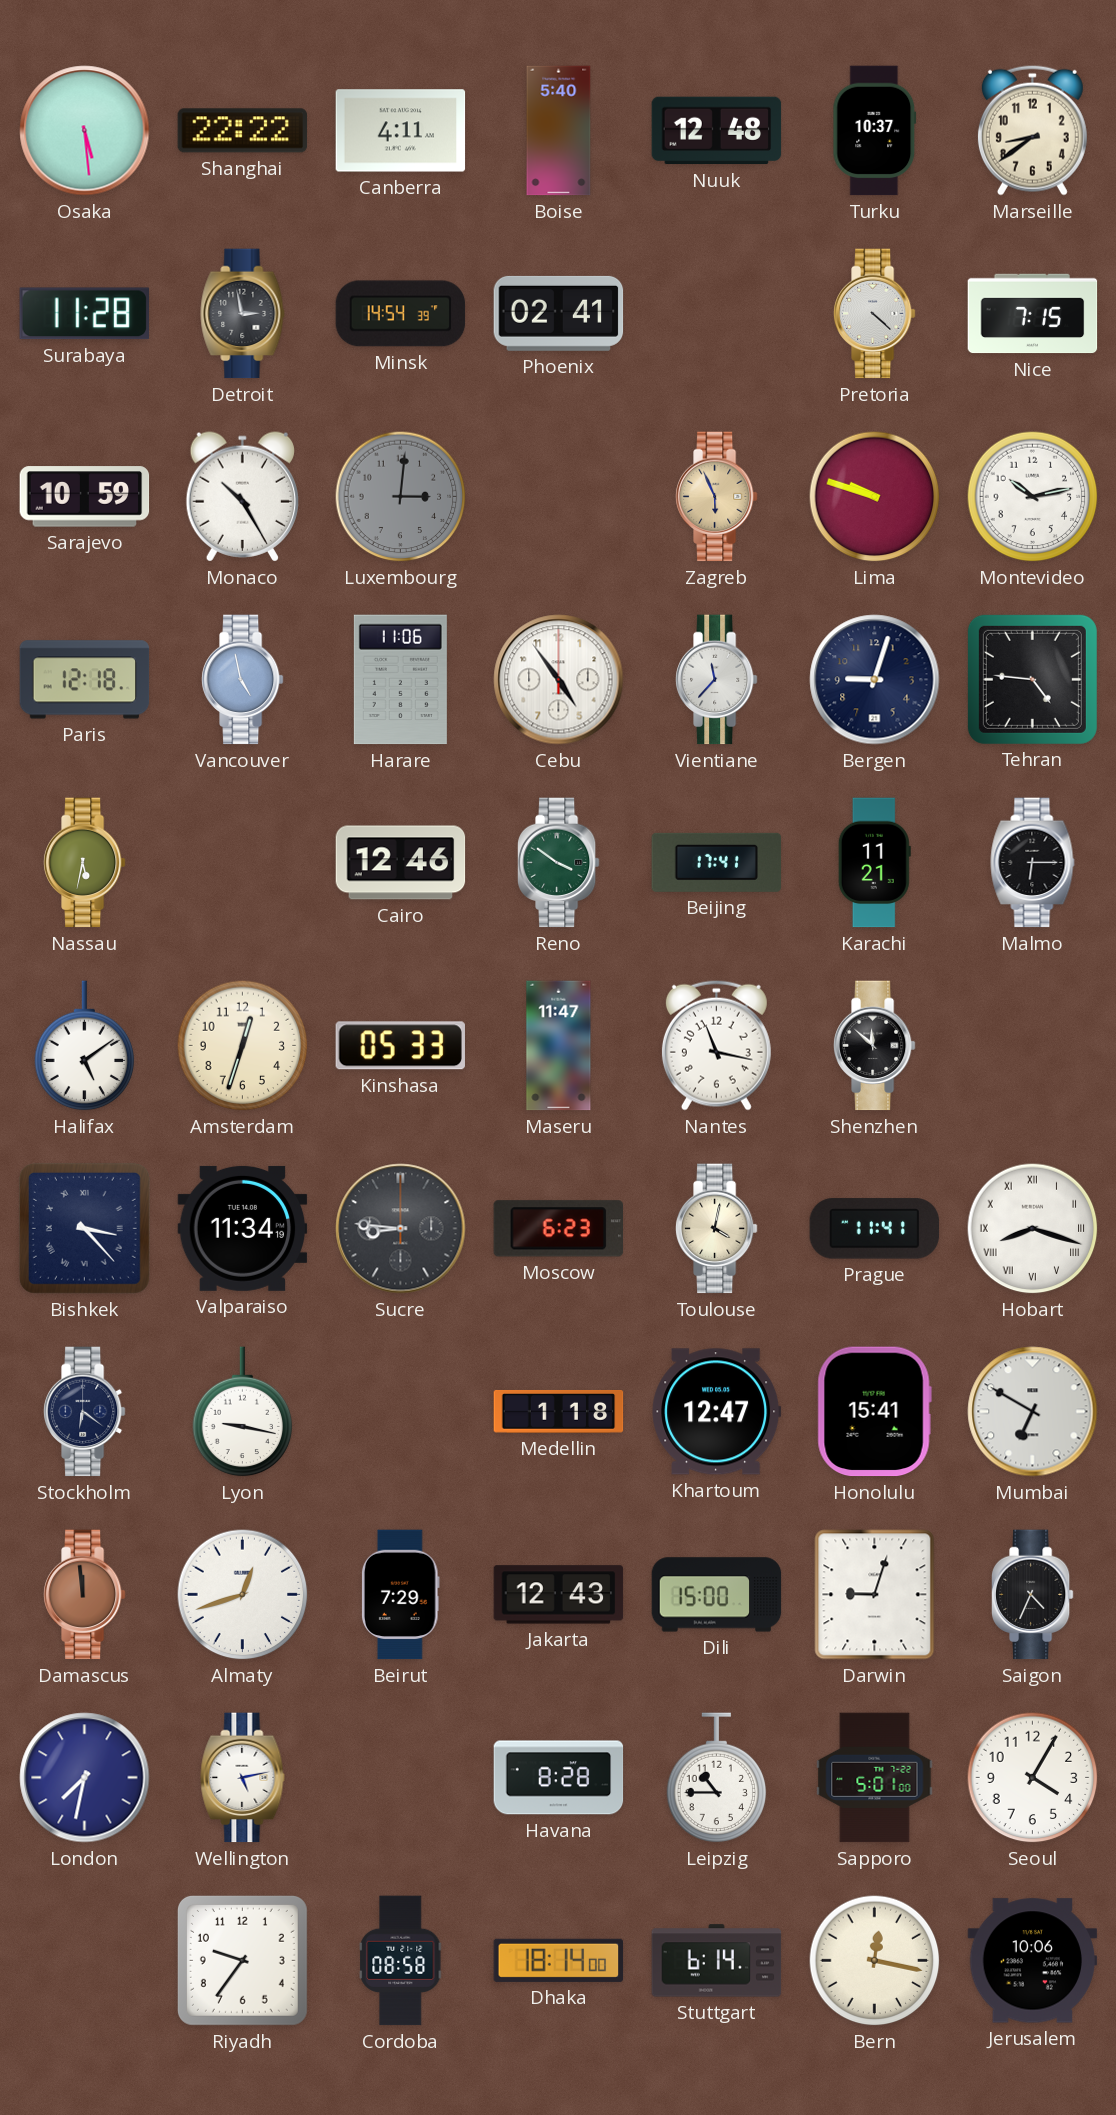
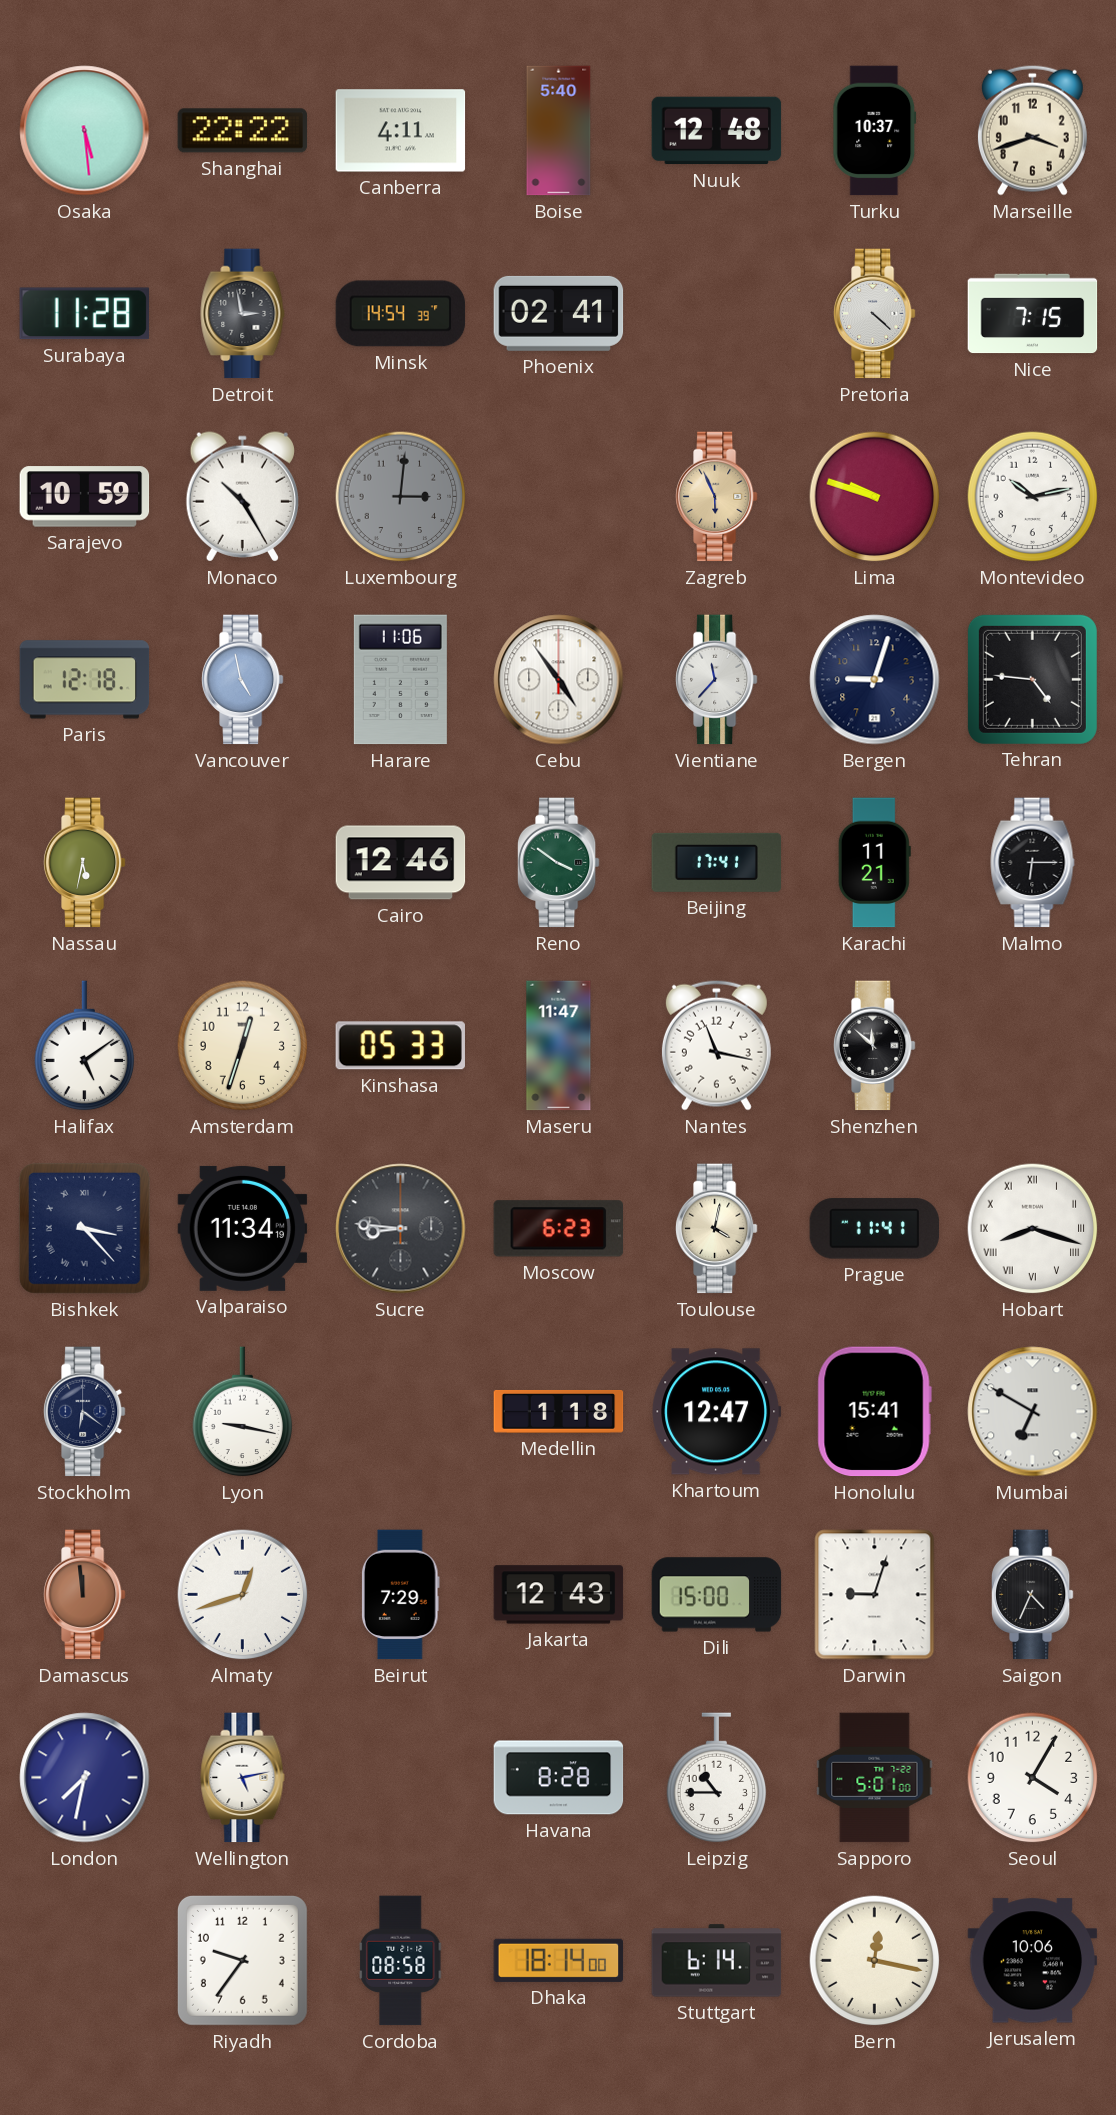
Marseille: 8:39 -> 3:42
